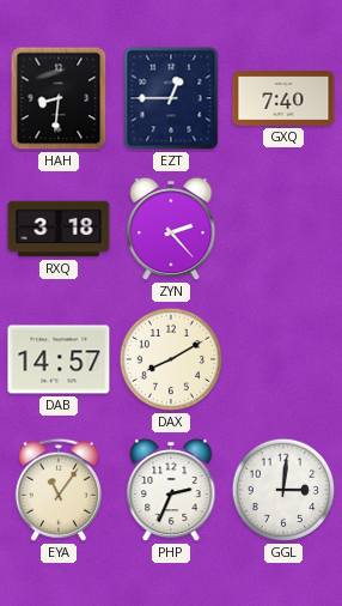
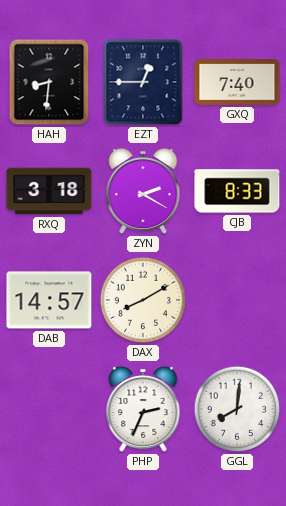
ZYN: 2:23 -> 2:20
CJB: none -> 8:33
EYA: 11:06 -> none
GGL: 3:01 -> 8:01
